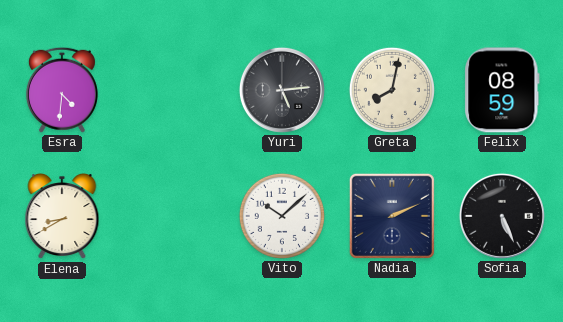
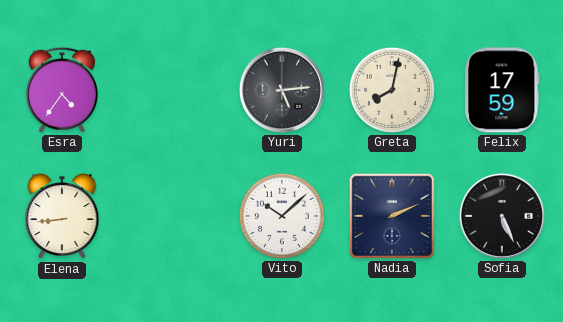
Esra: 4:31 -> 4:36
Felix: 08:59 -> 17:59
Elena: 8:40 -> 8:44
